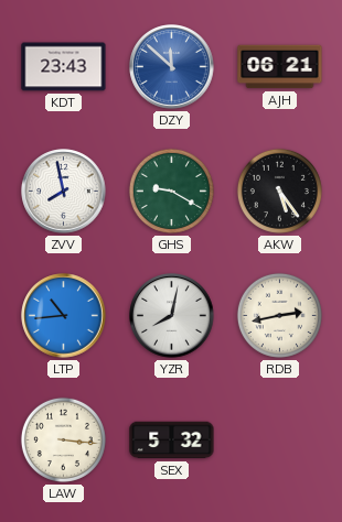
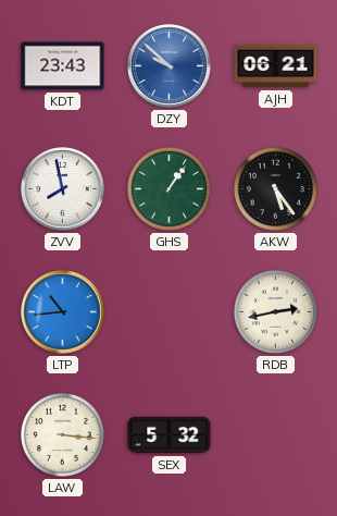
DZY: 11:52 -> 9:52
GHS: 9:20 -> 1:06
YZR: 8:02 -> none
